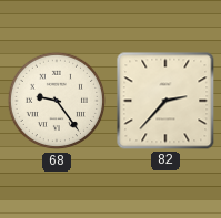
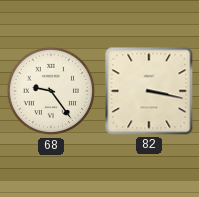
82: 2:37 -> 3:17
